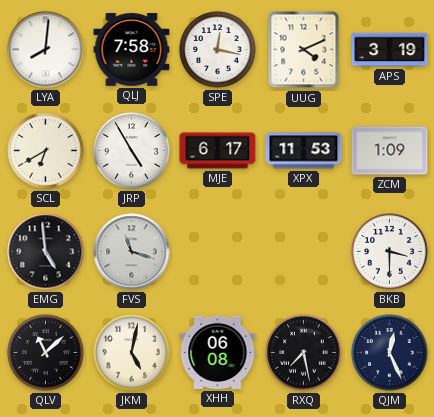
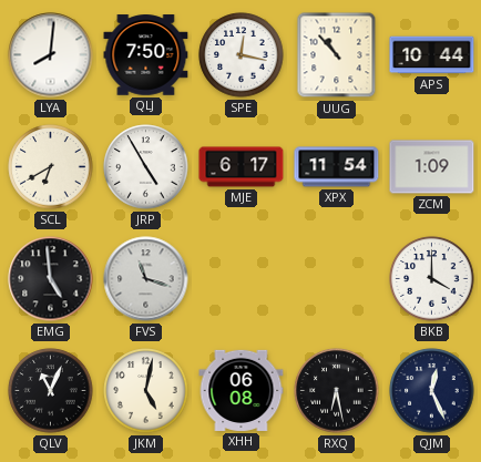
QLJ: 7:58 -> 7:50
UUG: 4:11 -> 10:53
APS: 3:19 -> 10:44
XPX: 11:53 -> 11:54
BKB: 3:30 -> 4:00
QLV: 11:08 -> 11:04
RXQ: 7:28 -> 6:28
